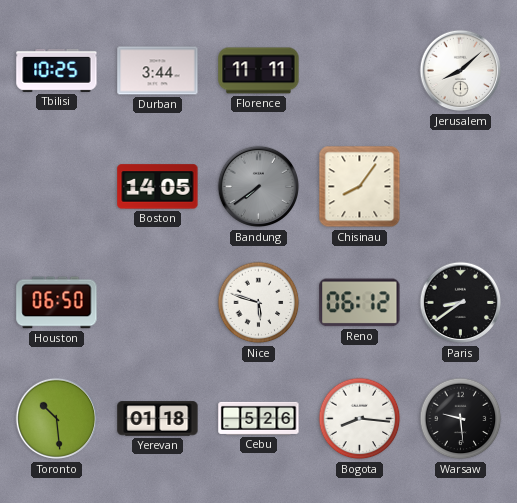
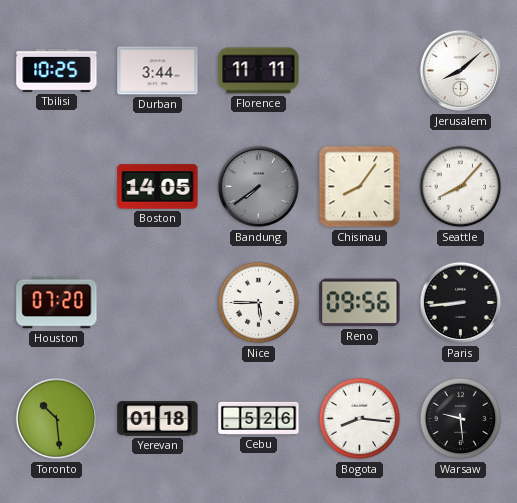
Seattle: none -> 8:07
Houston: 06:50 -> 07:20
Nice: 5:48 -> 5:45
Reno: 06:12 -> 09:56
Paris: 8:39 -> 8:44
